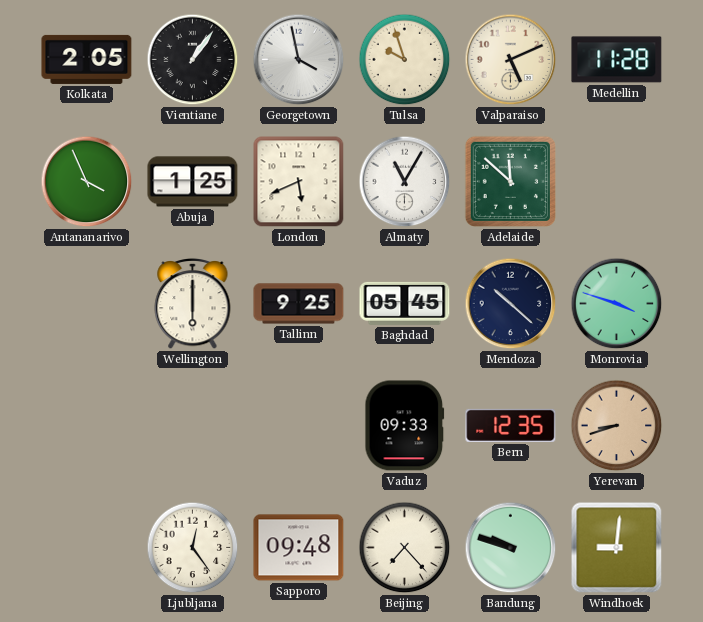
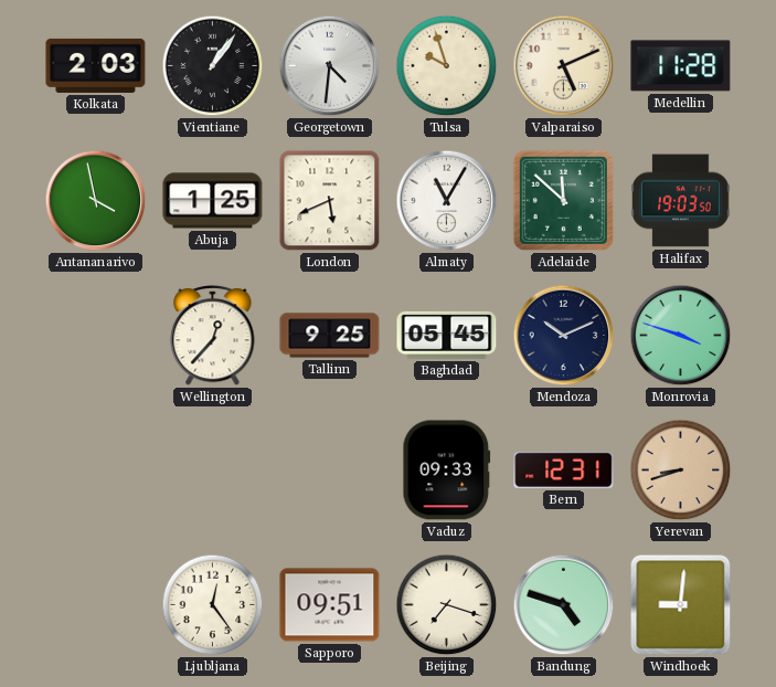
Kolkata: 2:05 -> 2:03
Georgetown: 3:58 -> 4:31
Antananarivo: 3:56 -> 3:58
Halifax: none -> 19:03
Wellington: 6:00 -> 12:37
Mendoza: 10:22 -> 10:11
Bern: 12:35 -> 12:31
Sapporo: 09:48 -> 09:51
Beijing: 7:23 -> 7:18
Bandung: 9:48 -> 4:48
